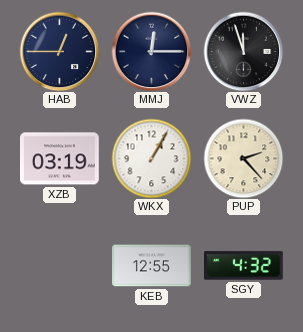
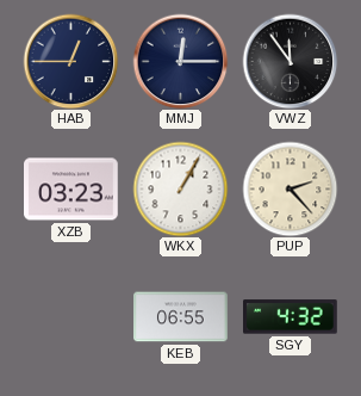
VWZ: 11:57 -> 11:54
XZB: 03:19 -> 03:23
KEB: 12:55 -> 06:55
